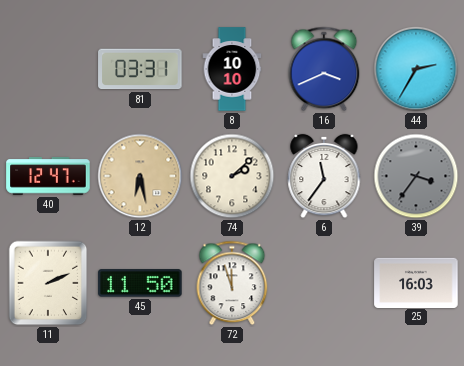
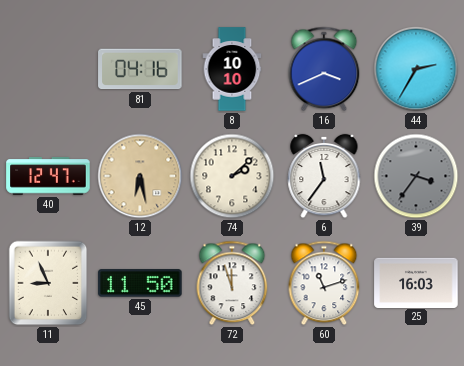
81: 03:31 -> 04:16
11: 2:11 -> 8:56
60: none -> 11:12
